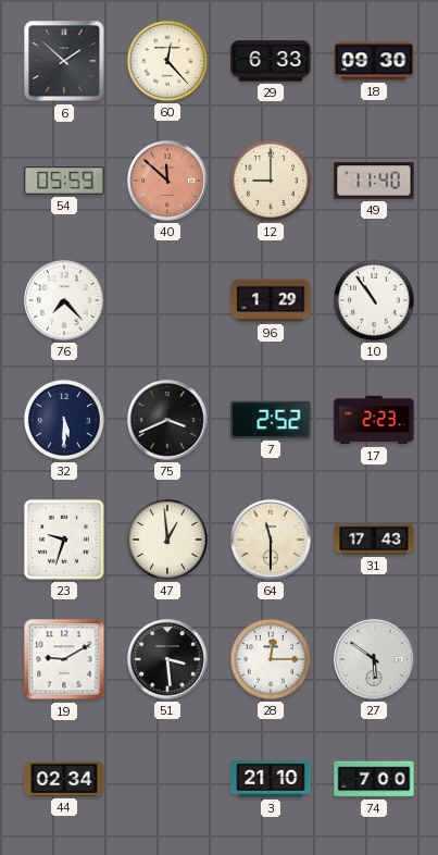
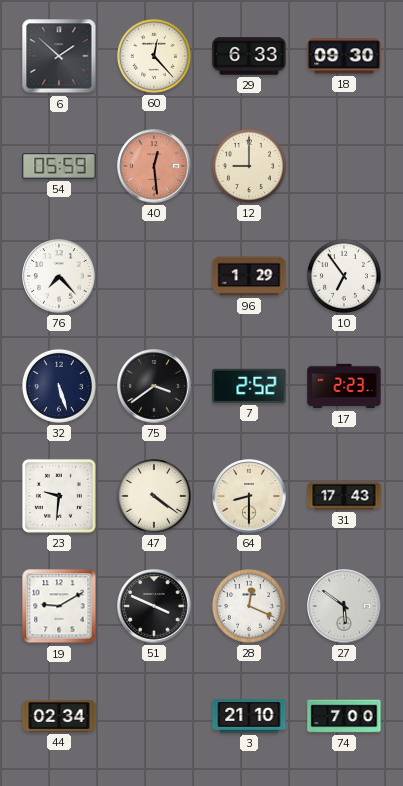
40: 11:52 -> 12:29
49: 11:40 -> none
10: 10:54 -> 6:54
32: 5:30 -> 5:27
75: 3:41 -> 3:39
23: 9:33 -> 9:31
47: 12:59 -> 4:21
64: 11:30 -> 8:30
51: 3:29 -> 3:49
28: 12:15 -> 12:19
